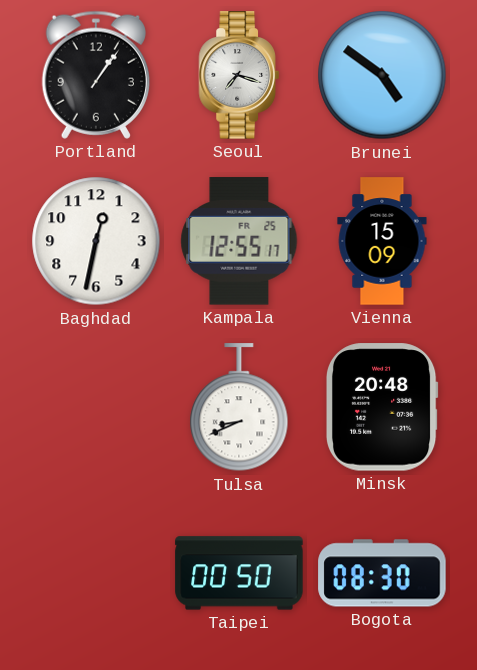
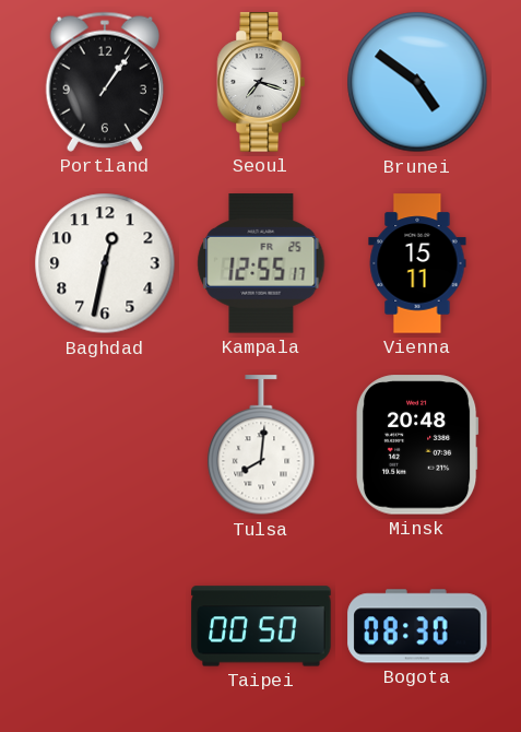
Vienna: 15:09 -> 15:11
Tulsa: 8:41 -> 8:01
